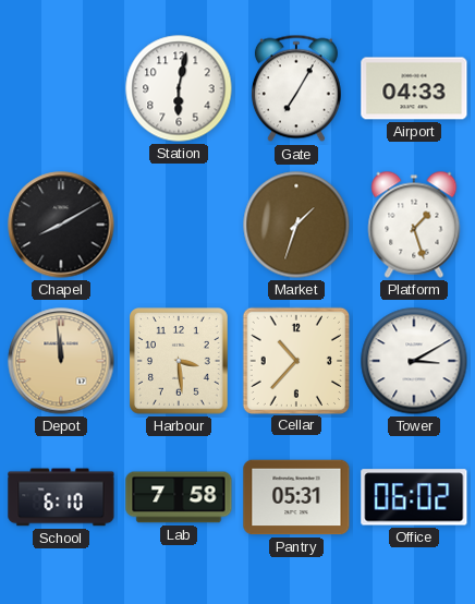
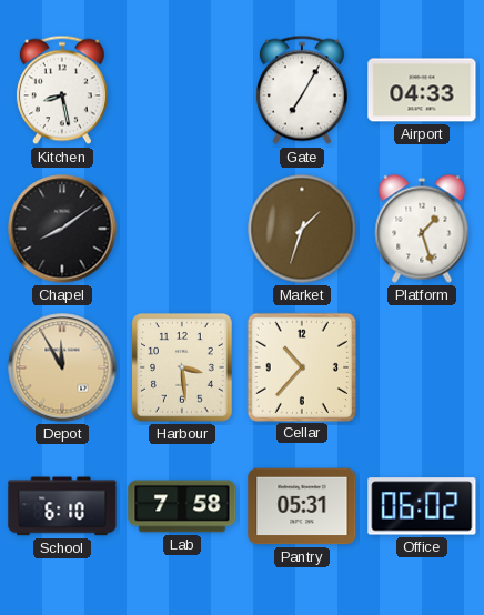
Kitchen: none -> 8:28
Station: 6:02 -> none
Chapel: 8:10 -> 8:09
Depot: 11:59 -> 11:55
Tower: 3:10 -> none
